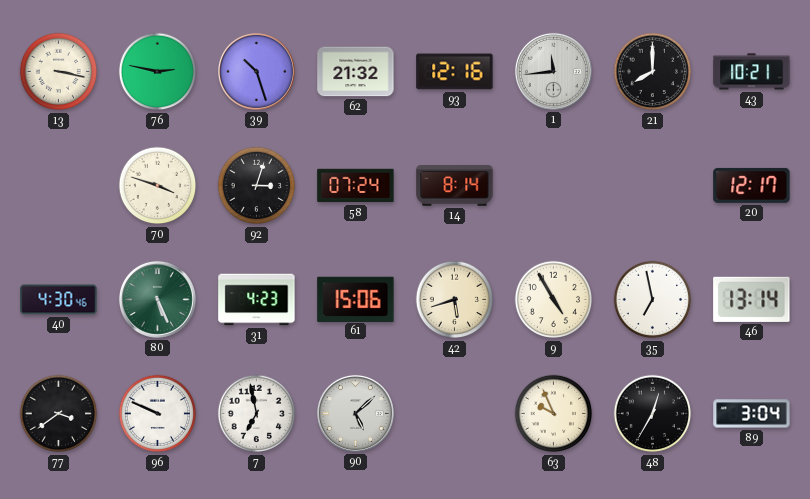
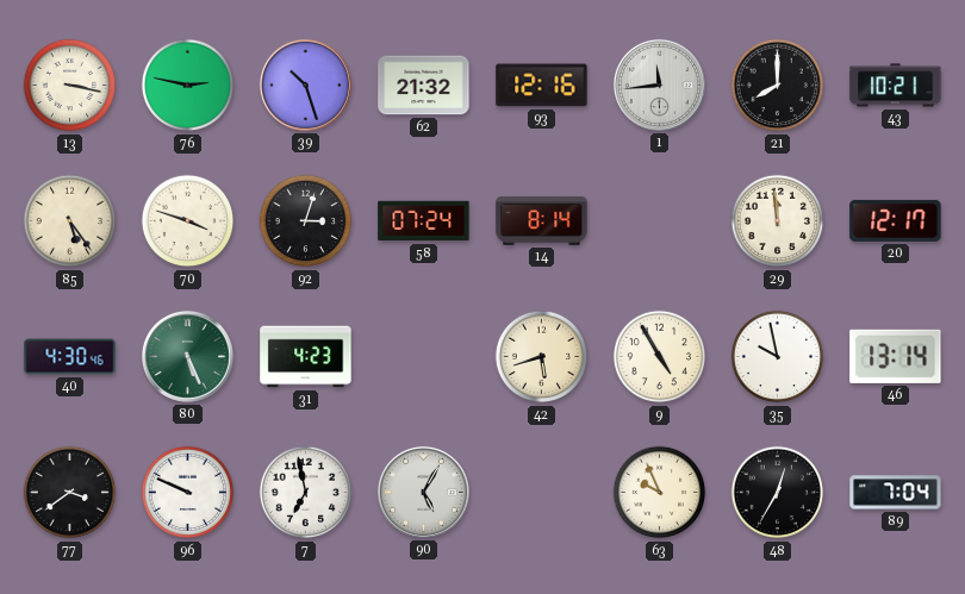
85: none -> 5:24
29: none -> 11:59
61: 15:06 -> none
35: 6:58 -> 9:58
90: 5:08 -> 5:05
89: 3:04 -> 7:04
